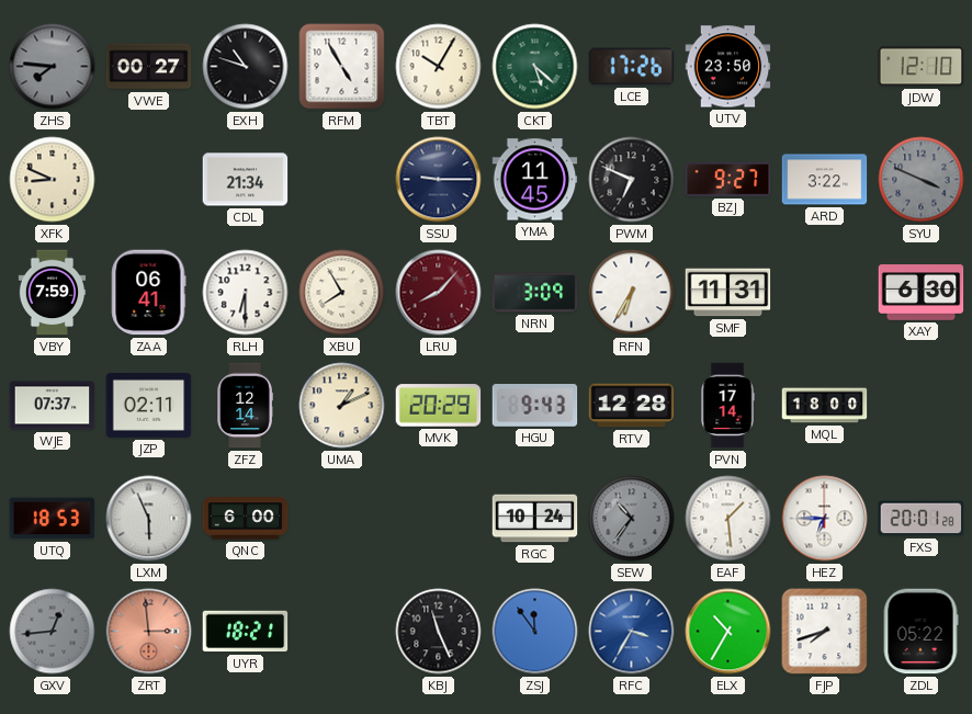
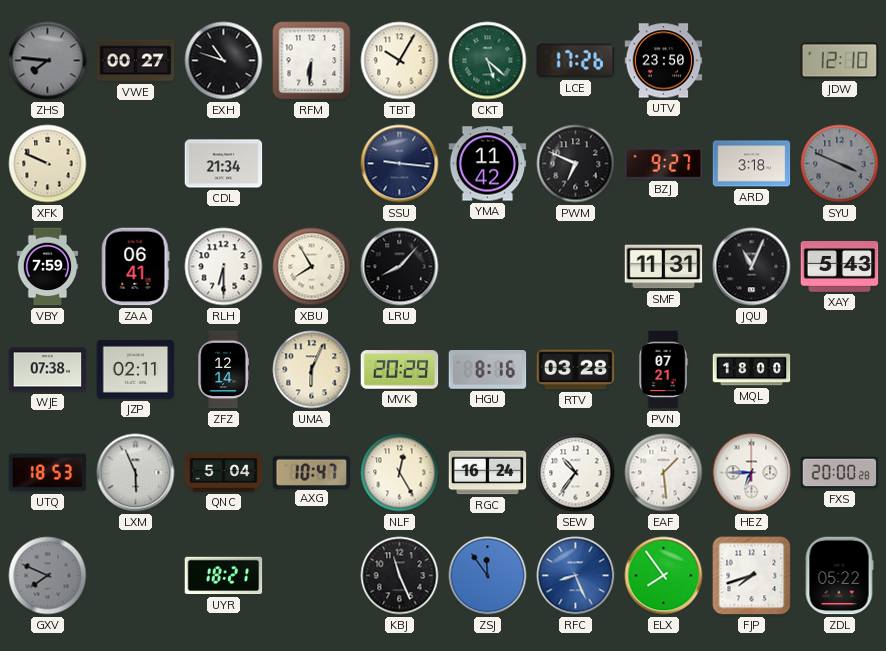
RFM: 4:55 -> 6:31
XFK: 8:49 -> 9:49
SSU: 9:15 -> 9:16
YMA: 11:45 -> 11:42
ARD: 3:22 -> 3:18
LRU dial: burgundy -> black
NRN: 3:09 -> none
RFN: 6:35 -> none
JQU: none -> 11:04
XAY: 6:30 -> 5:43
WJE: 07:37 -> 07:38
UMA: 1:11 -> 6:04
HGU: 9:43 -> 8:16
RTV: 12:28 -> 03:28
PVN: 17:14 -> 07:21
QNC: 6:00 -> 5:04
AXG: none -> 10:47
NLF: none -> 12:25
RGC: 10:24 -> 16:24
SEW dial: grey -> white
FXS: 20:01 -> 20:00
GXV: 12:44 -> 7:49
ZRT: 2:59 -> none
RFC: 3:35 -> 8:26
ELX: 10:35 -> 7:54
